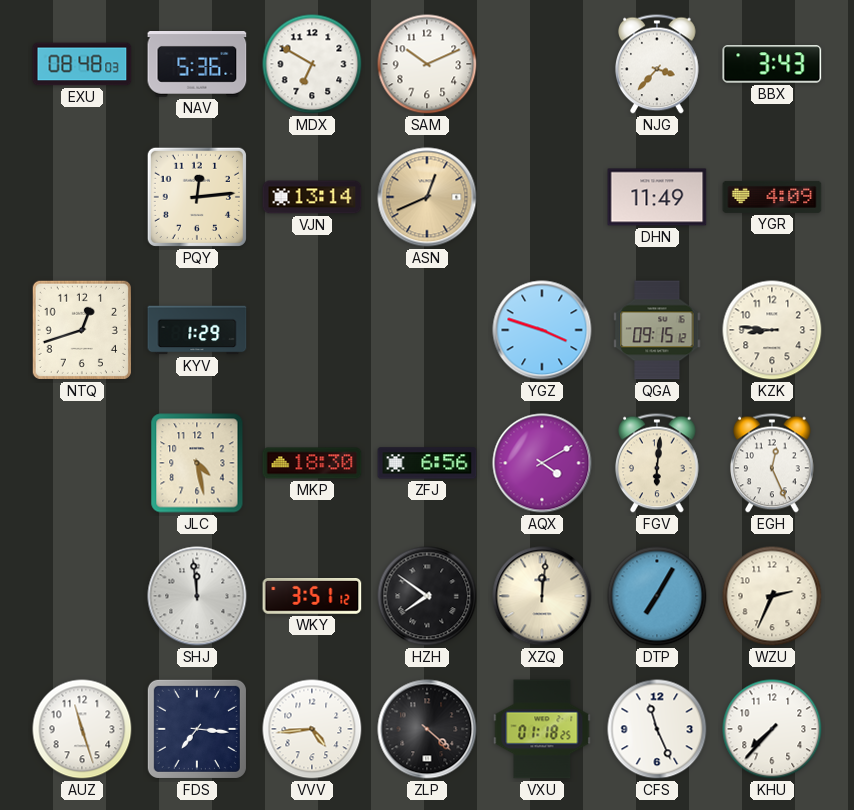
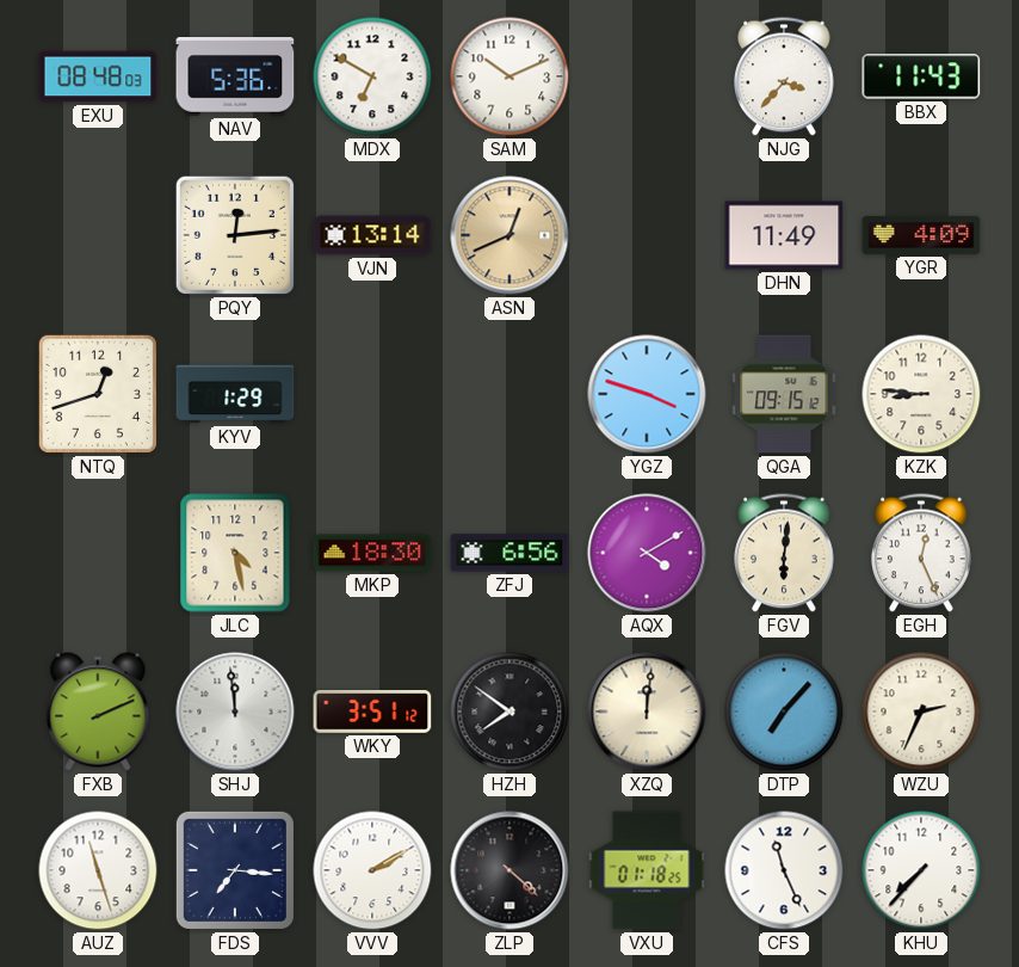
BBX: 3:43 -> 11:43
FXB: none -> 2:11
DTP: 7:05 -> 7:07
VVV: 4:44 -> 2:10
